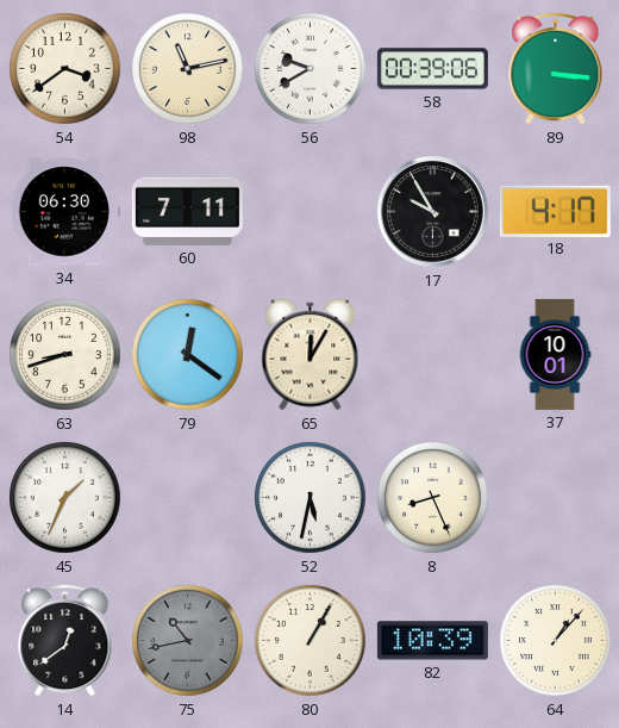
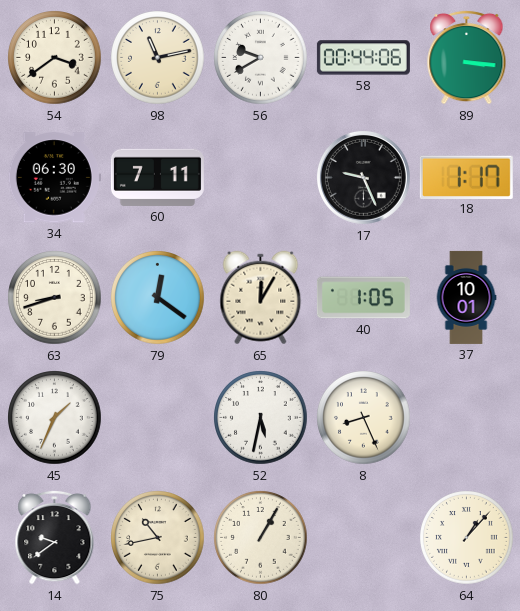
58: 00:39 -> 00:44
17: 9:55 -> 9:26
18: 4:17 -> 1:17
40: none -> 1:05
14: 12:39 -> 9:39
75 dial: grey -> cream
82: 10:39 -> none
